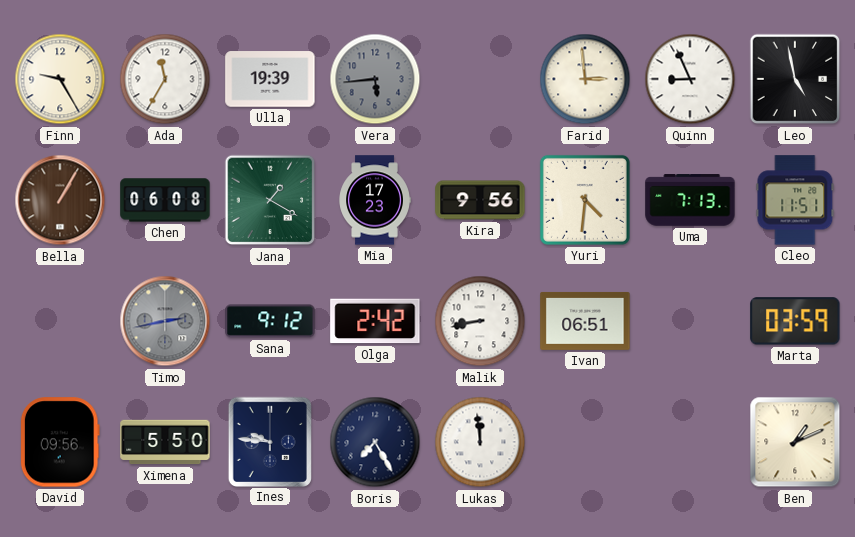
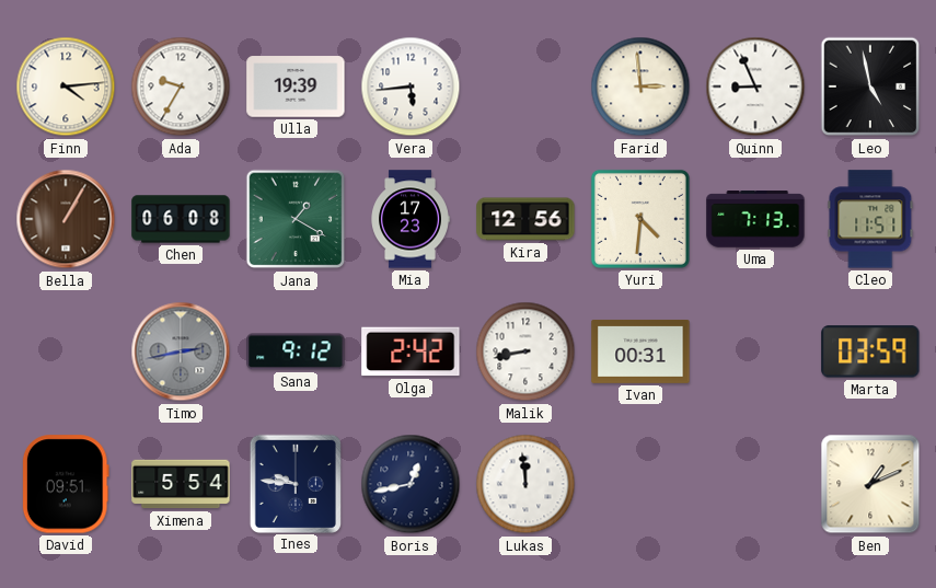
Finn: 9:25 -> 4:14
Ada: 11:35 -> 9:35
Vera dial: grey -> white
Kira: 9:56 -> 12:56
Ivan: 06:51 -> 00:31
David: 09:56 -> 09:51
Ximena: 5:50 -> 5:54
Boris: 7:25 -> 12:43
